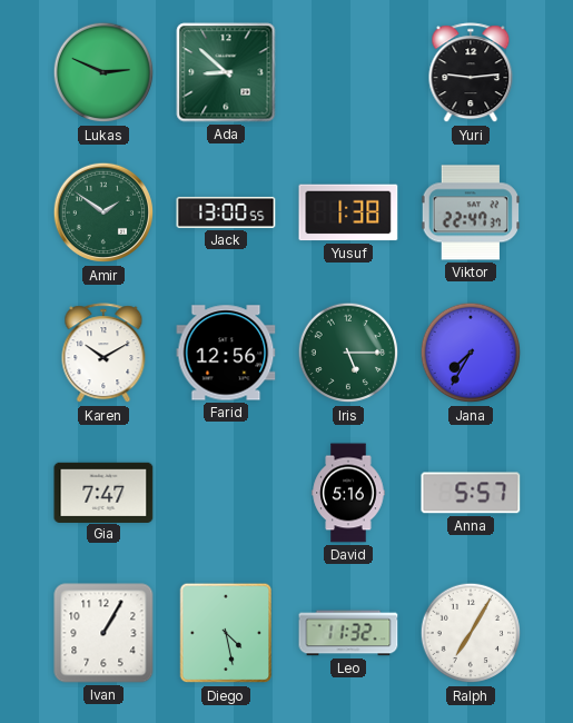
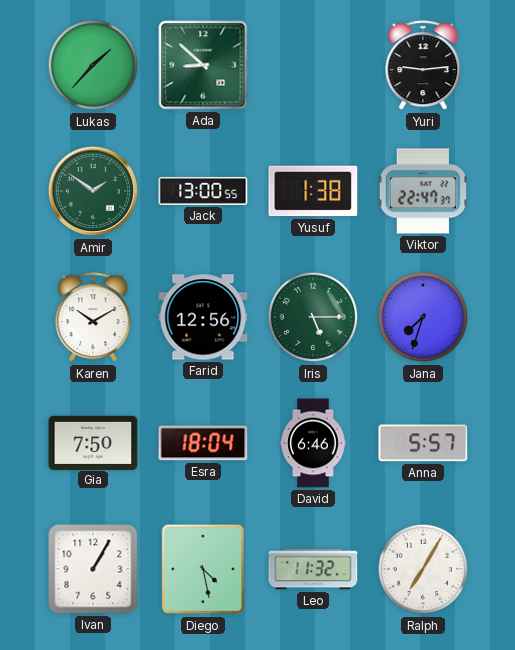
Lukas: 2:49 -> 1:37
Jana: 7:35 -> 7:33
Gia: 7:47 -> 7:50
Esra: none -> 18:04
David: 5:16 -> 6:46
